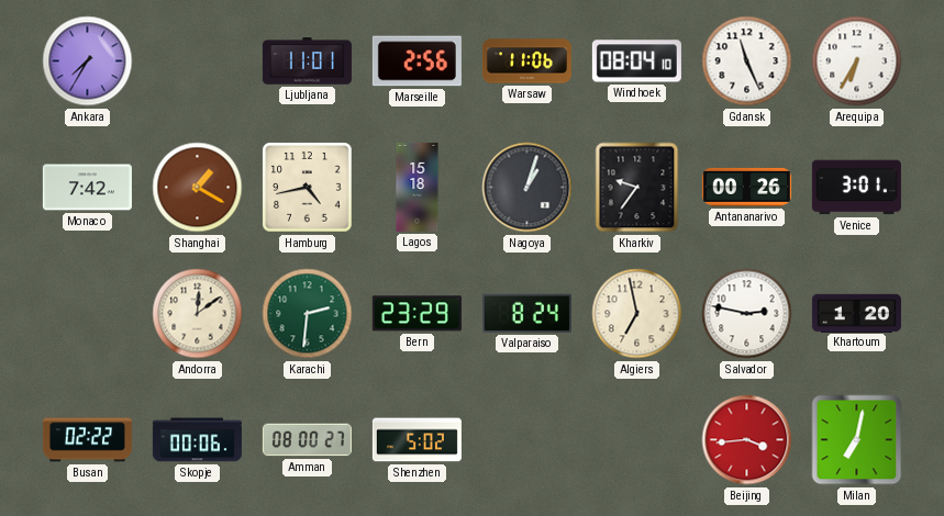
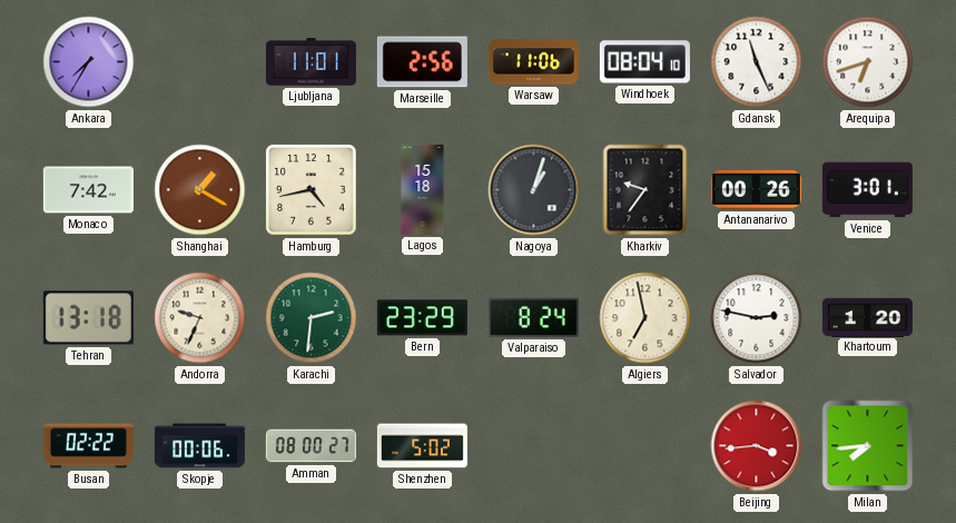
Arequipa: 6:35 -> 6:42
Tehran: none -> 13:18
Andorra: 12:09 -> 9:34
Milan: 7:02 -> 7:44
